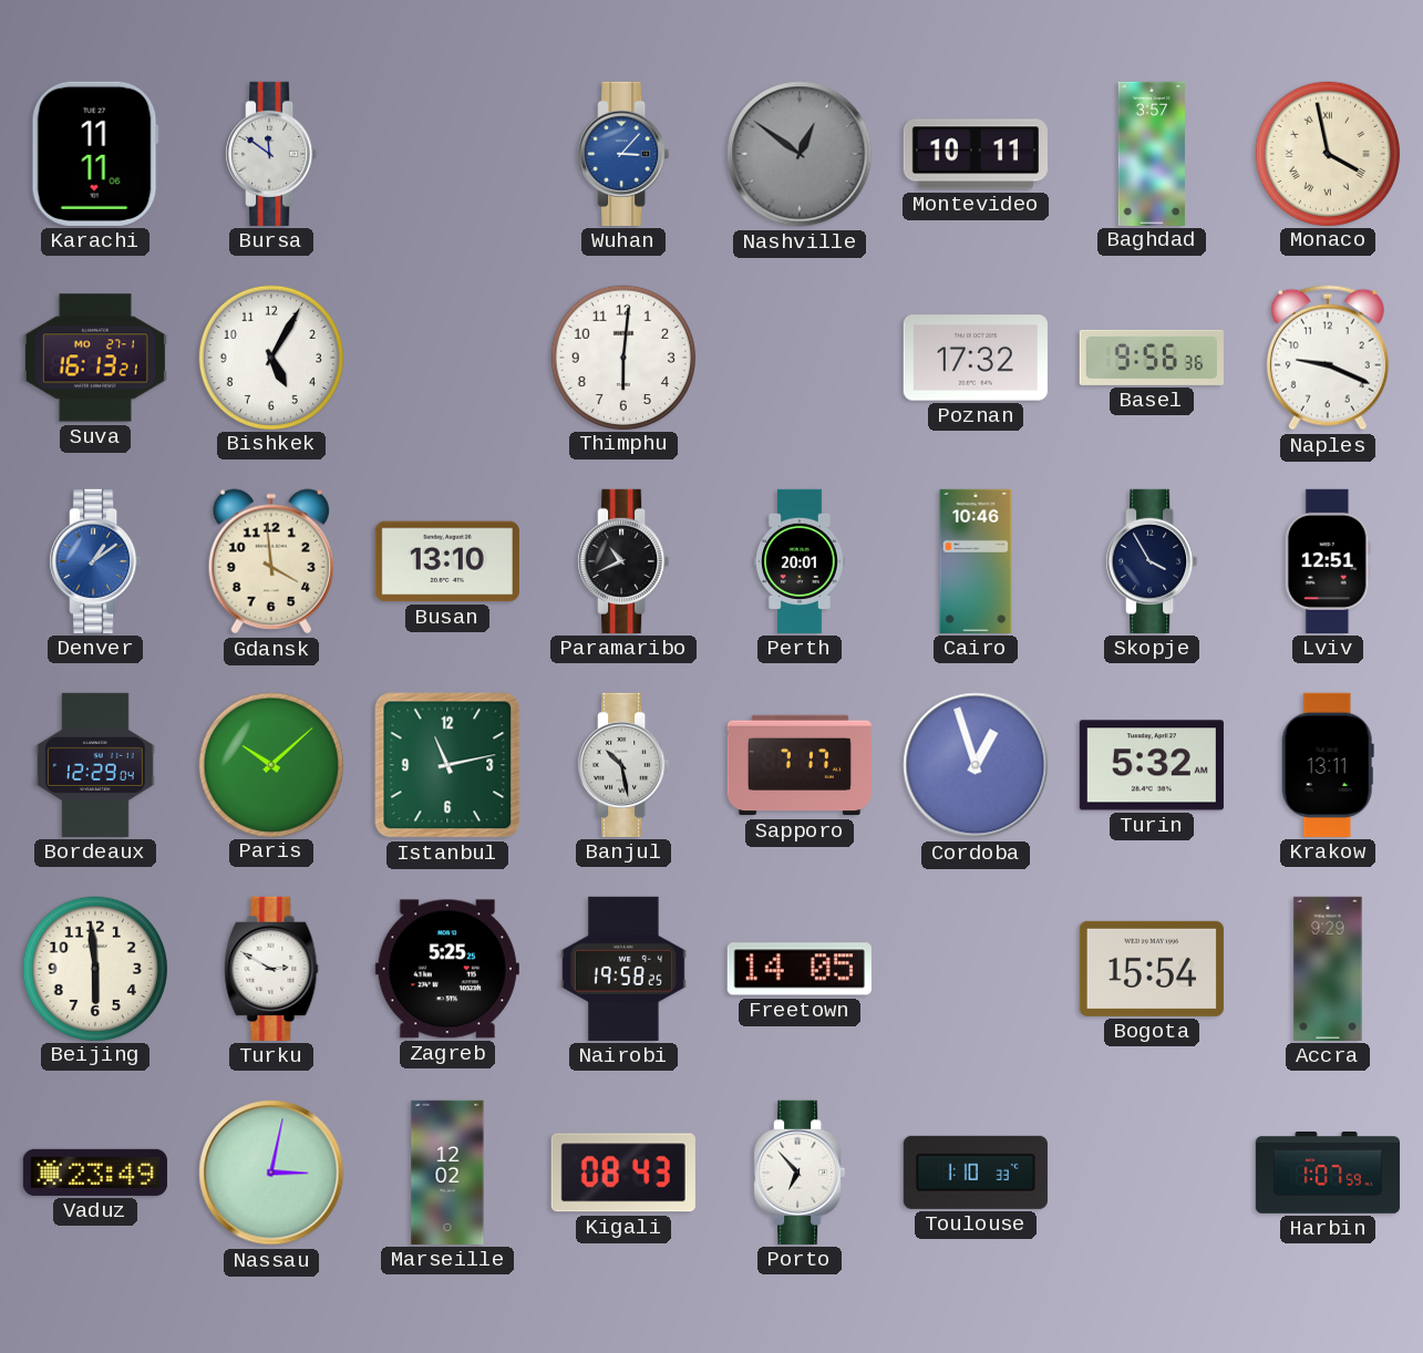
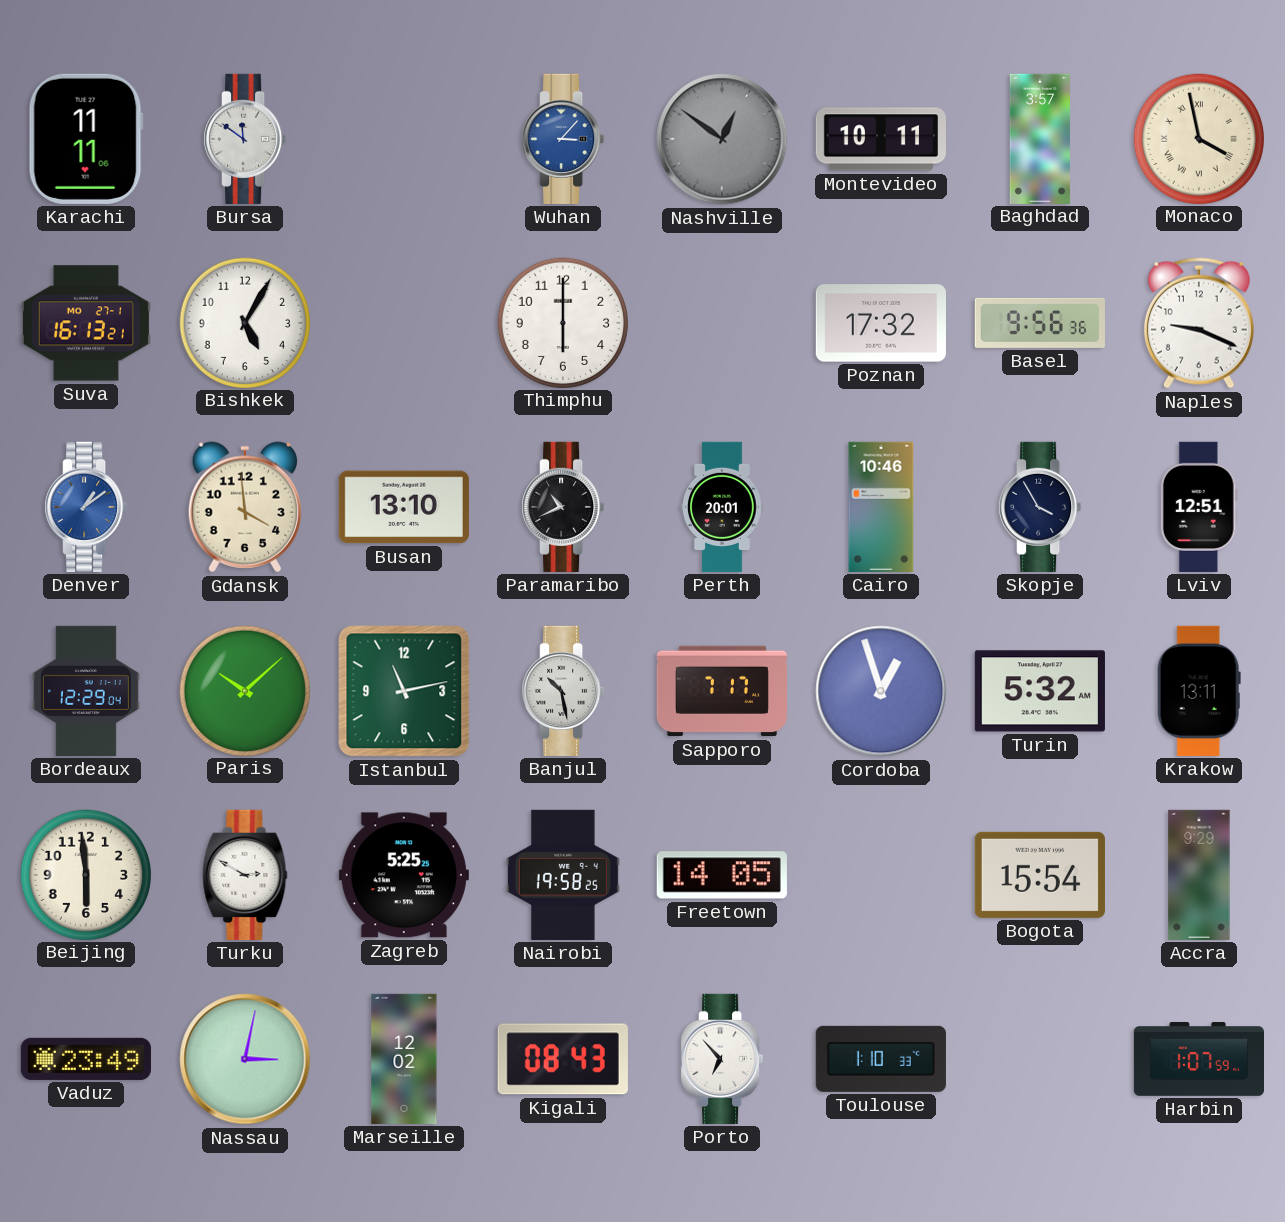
Thimphu: 6:01 -> 6:00
